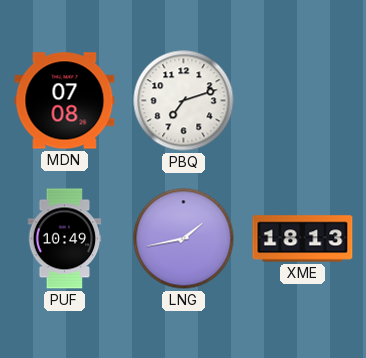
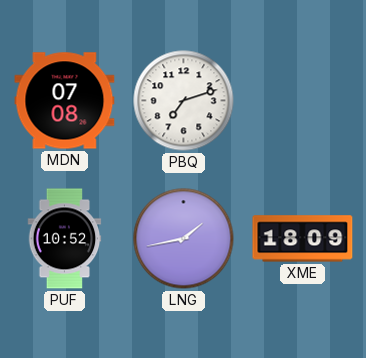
PUF: 10:49 -> 10:52
XME: 18:13 -> 18:09
